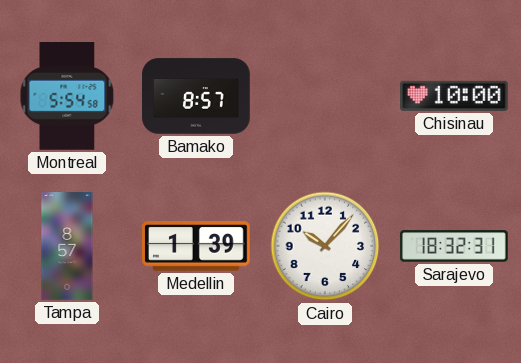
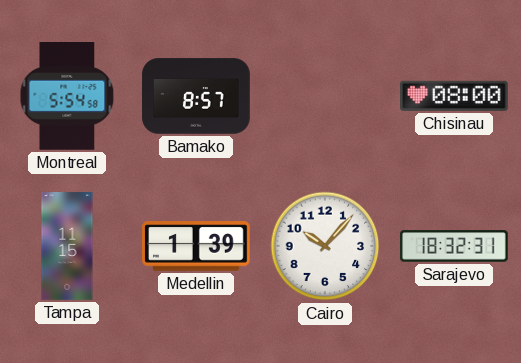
Chisinau: 10:00 -> 08:00
Tampa: 8:57 -> 11:15
